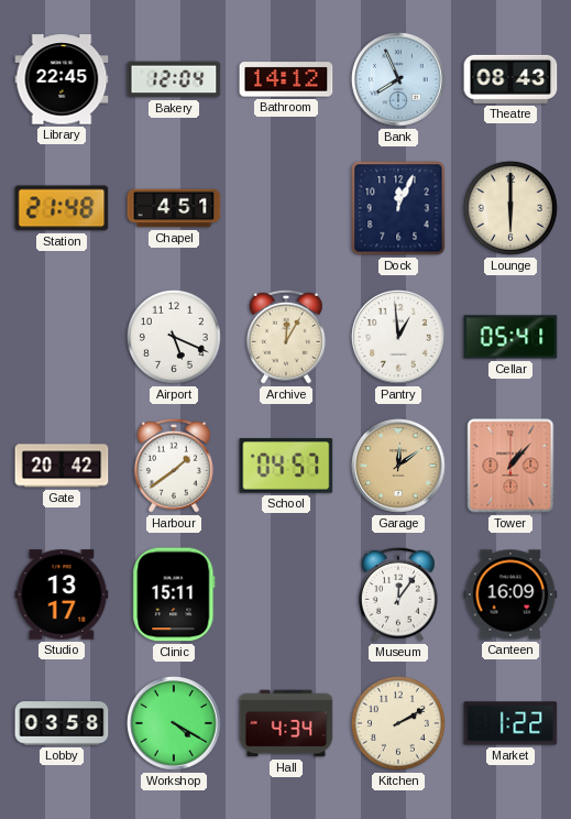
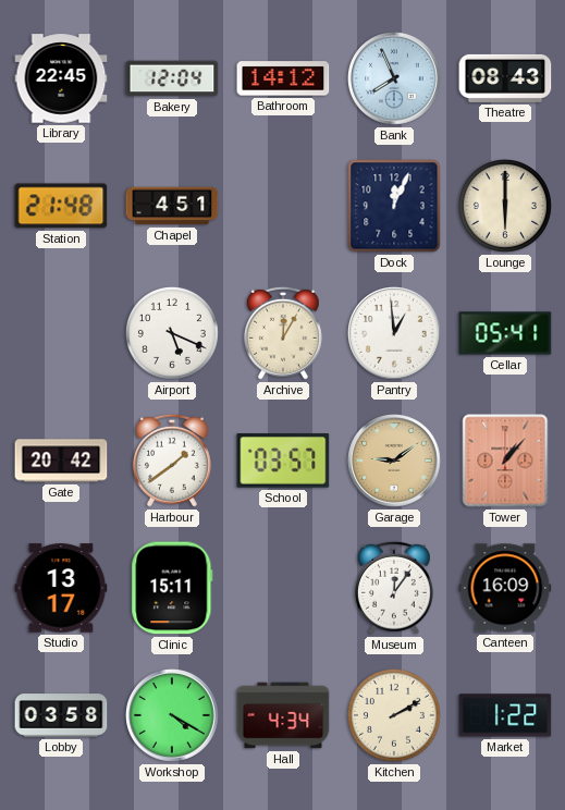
School: 04:57 -> 03:57
Garage: 12:09 -> 9:09
